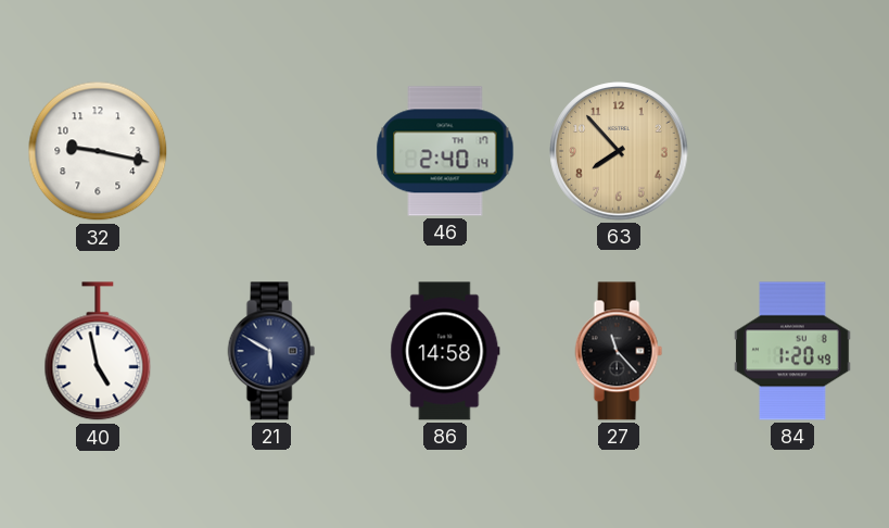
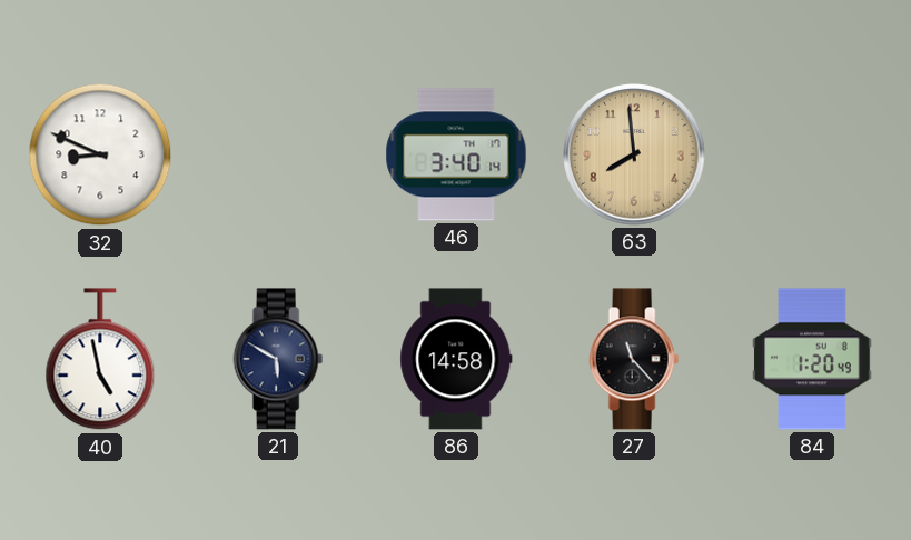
32: 9:17 -> 8:49
46: 2:40 -> 3:40
63: 7:53 -> 7:59
